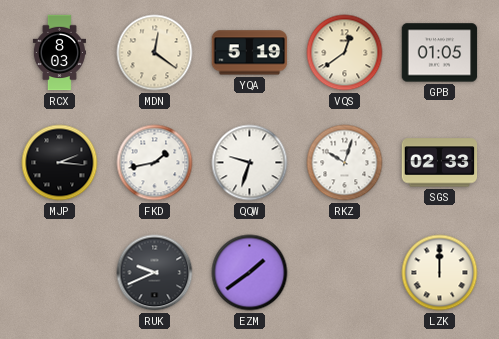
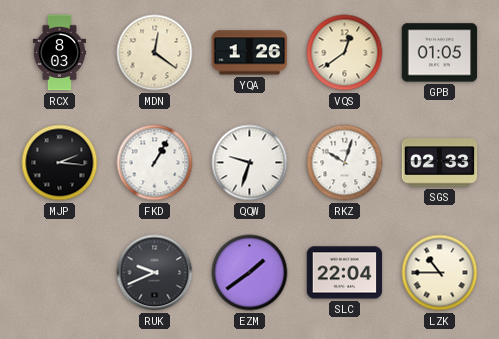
YQA: 5:19 -> 1:26
FKD: 1:43 -> 1:05
SLC: none -> 22:04
LZK: 12:00 -> 10:45
